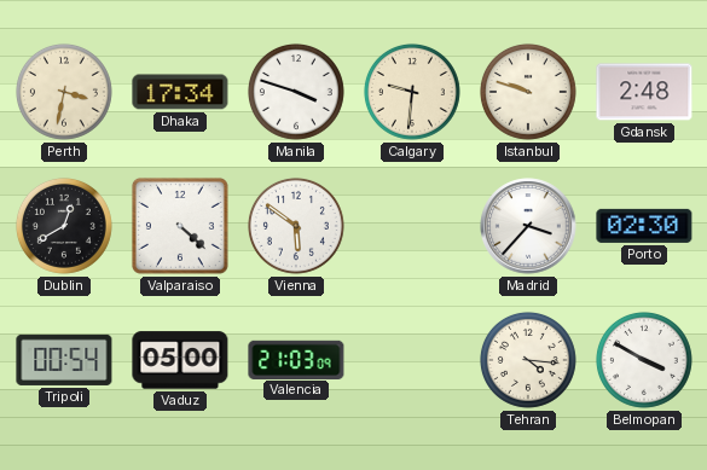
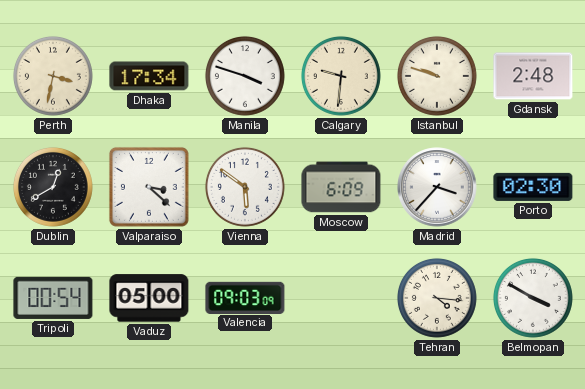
Valparaiso: 4:22 -> 3:22
Moscow: none -> 6:09
Valencia: 21:03 -> 09:03
